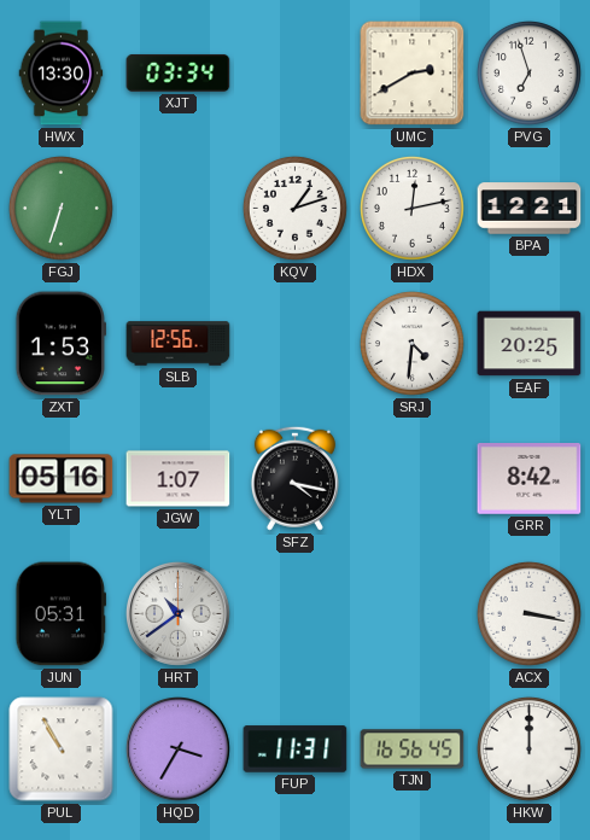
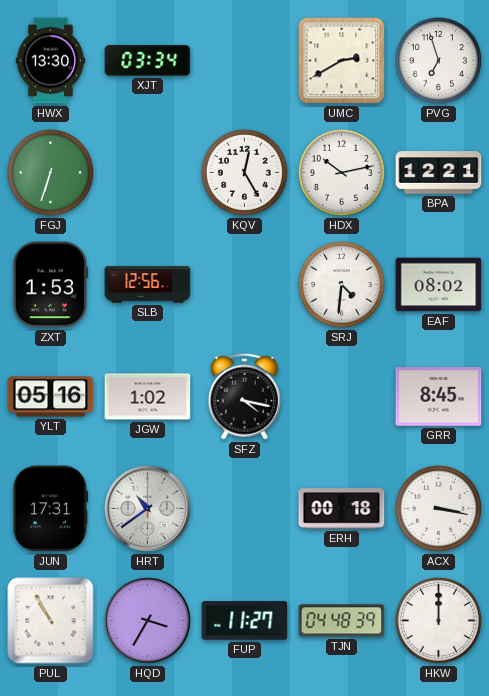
KQV: 1:12 -> 12:25
HDX: 12:13 -> 10:13
EAF: 20:25 -> 08:02
JGW: 1:07 -> 1:02
GRR: 8:42 -> 8:45
JUN: 05:31 -> 17:31
ERH: none -> 00:18
FUP: 11:31 -> 11:27
TJN: 16:56 -> 04:48
